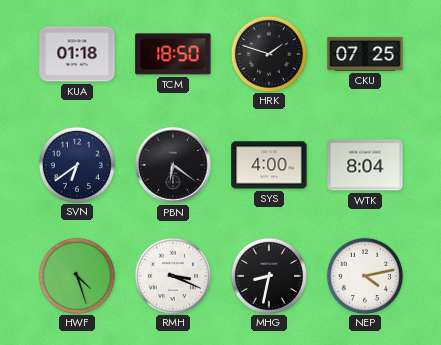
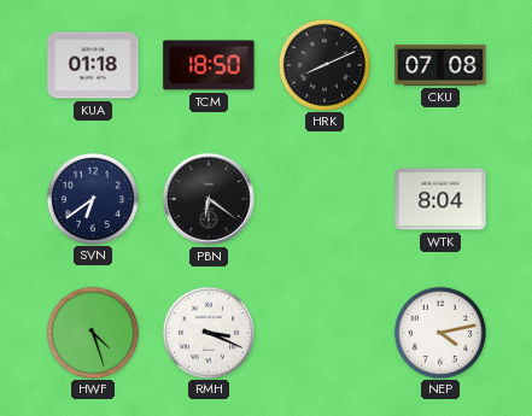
HRK: 1:48 -> 8:11
CKU: 07:25 -> 07:08
SYS: 4:00 -> none
MHG: 8:32 -> none
